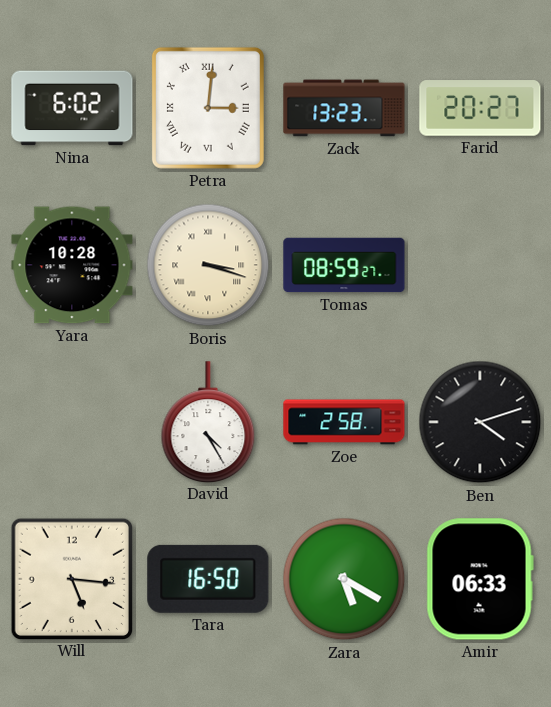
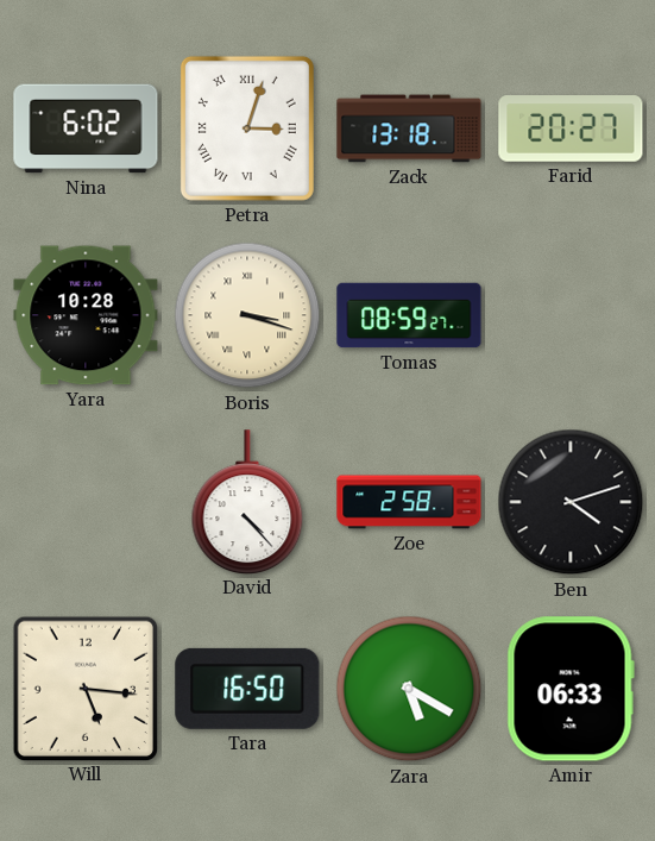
Petra: 3:01 -> 3:03
Zack: 13:23 -> 13:18
David: 4:25 -> 4:23
